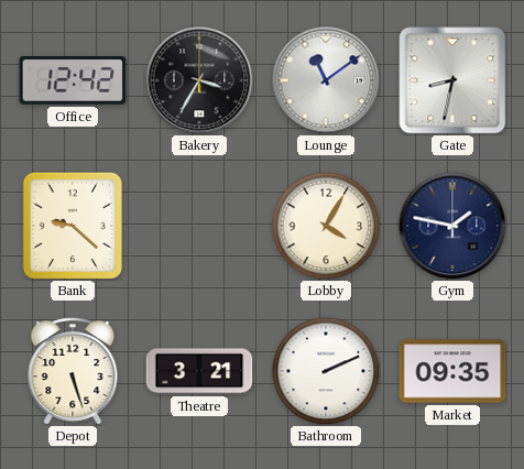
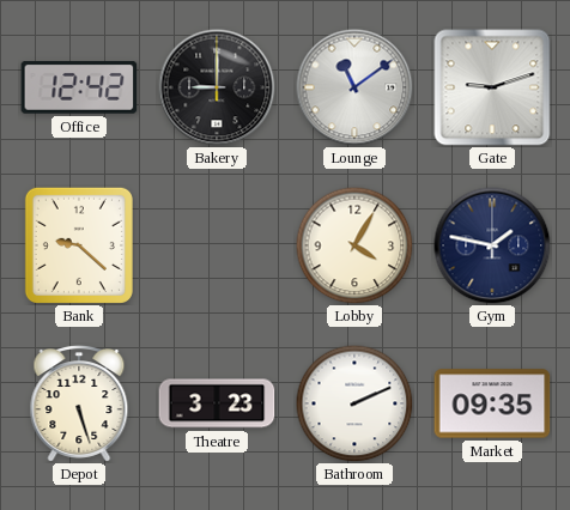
Bakery: 3:35 -> 9:00
Gate: 8:32 -> 9:12
Theatre: 3:21 -> 3:23
